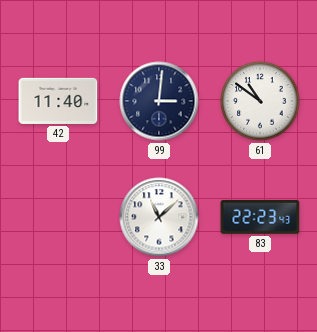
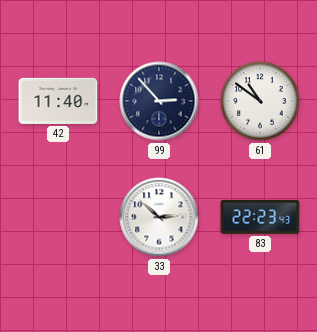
99: 3:01 -> 2:53
33: 11:08 -> 2:52
